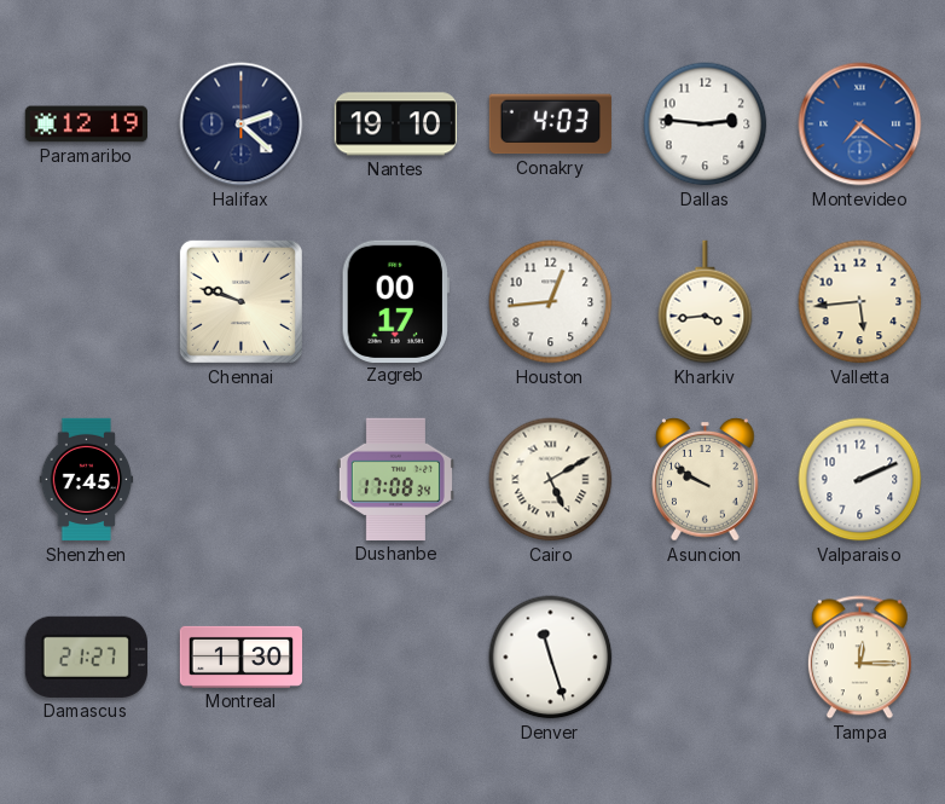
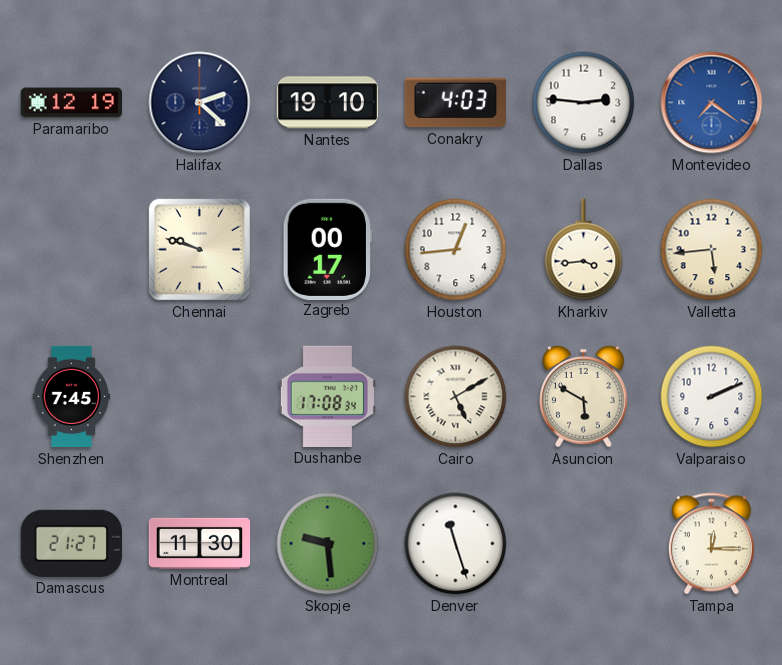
Asuncion: 9:50 -> 5:50
Montreal: 1:30 -> 11:30
Skopje: none -> 9:29
